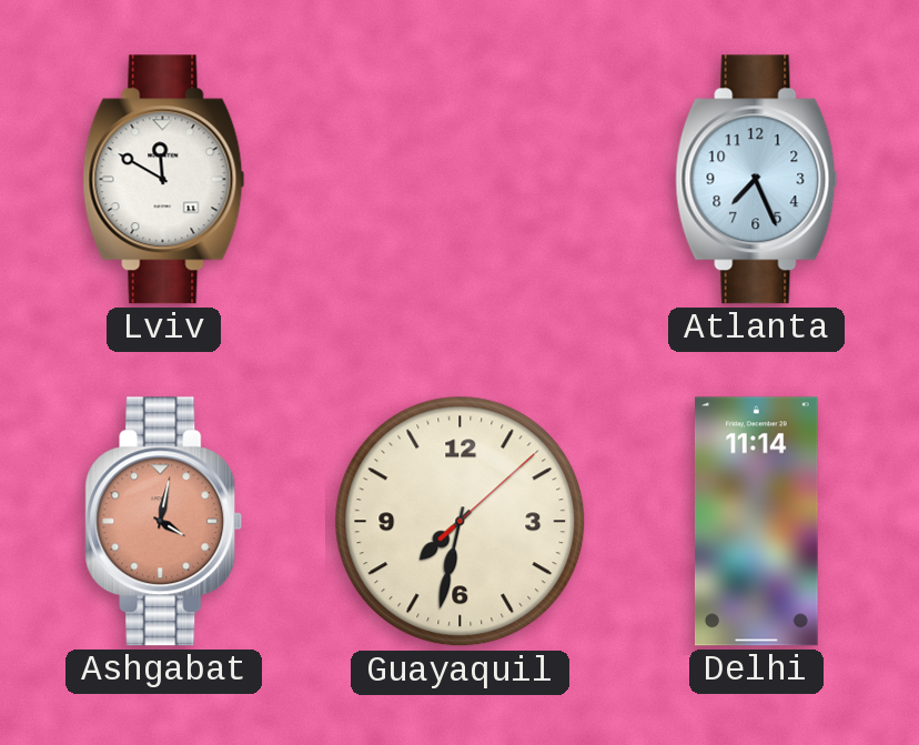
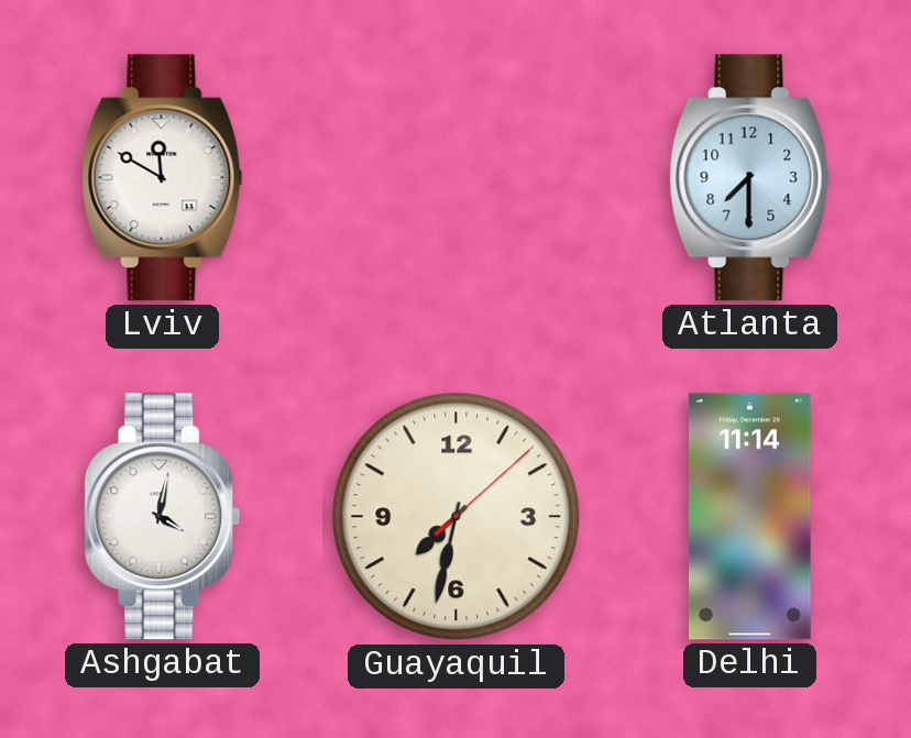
Atlanta: 7:26 -> 7:30
Ashgabat dial: salmon -> white
